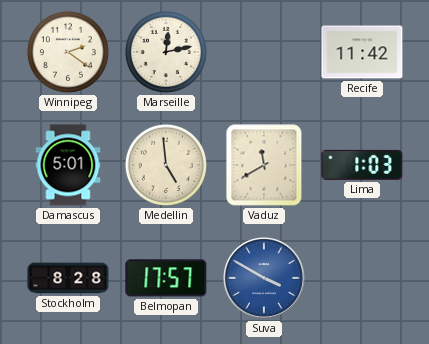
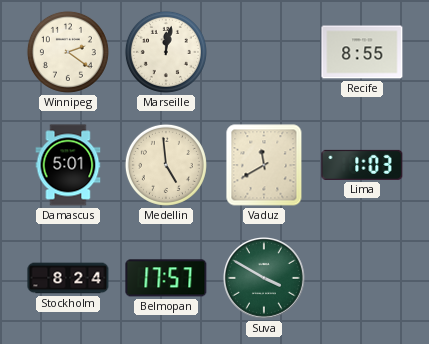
Marseille: 12:13 -> 12:02
Recife: 11:42 -> 8:55
Stockholm: 8:28 -> 8:24
Suva dial: blue -> green
